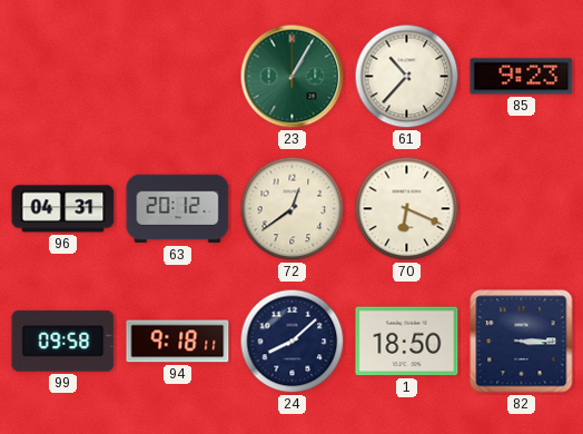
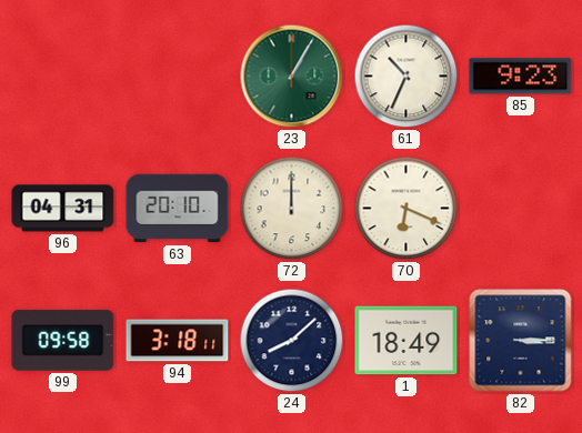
61: 10:37 -> 10:34
63: 20:12 -> 20:10
72: 12:39 -> 12:00
94: 9:18 -> 3:18
1: 18:50 -> 18:49
